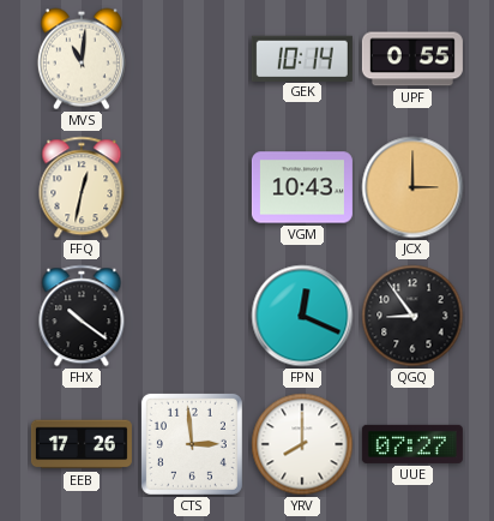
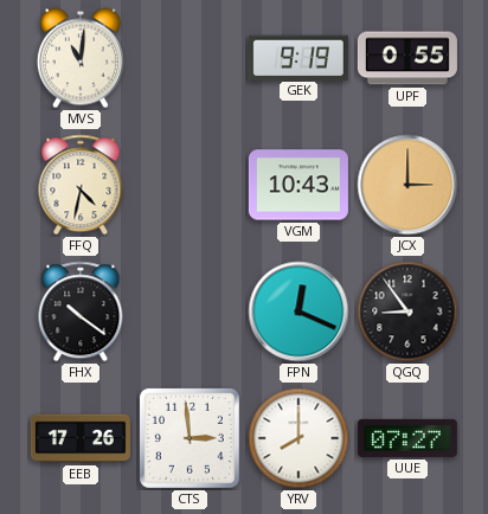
GEK: 10:14 -> 9:19
FFQ: 12:32 -> 4:32
